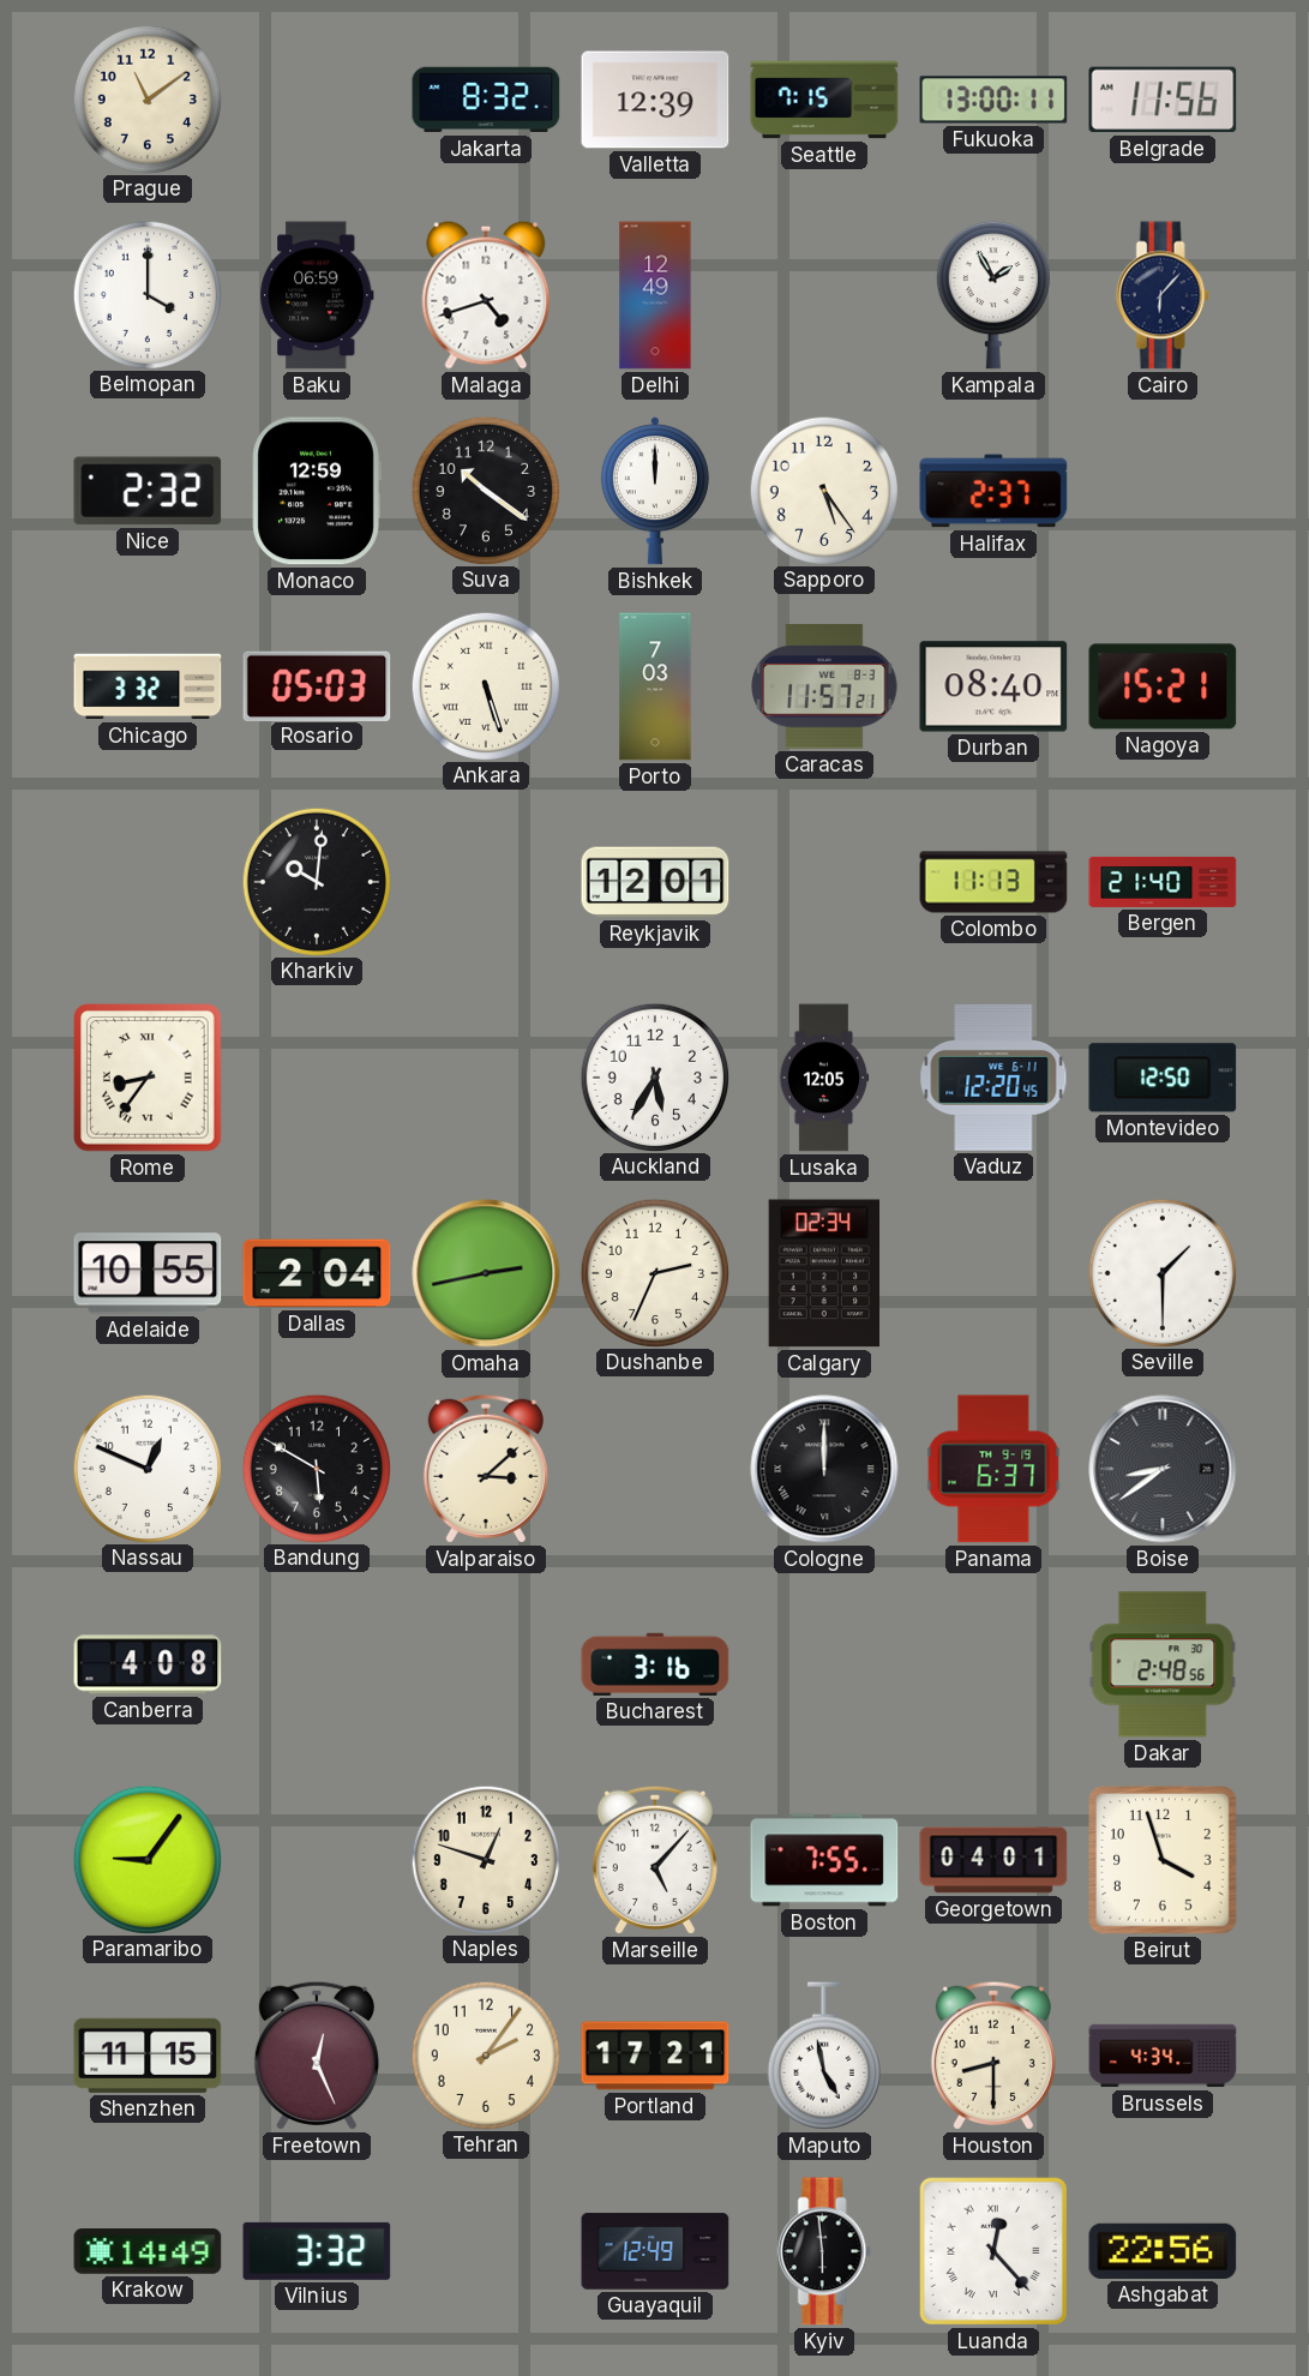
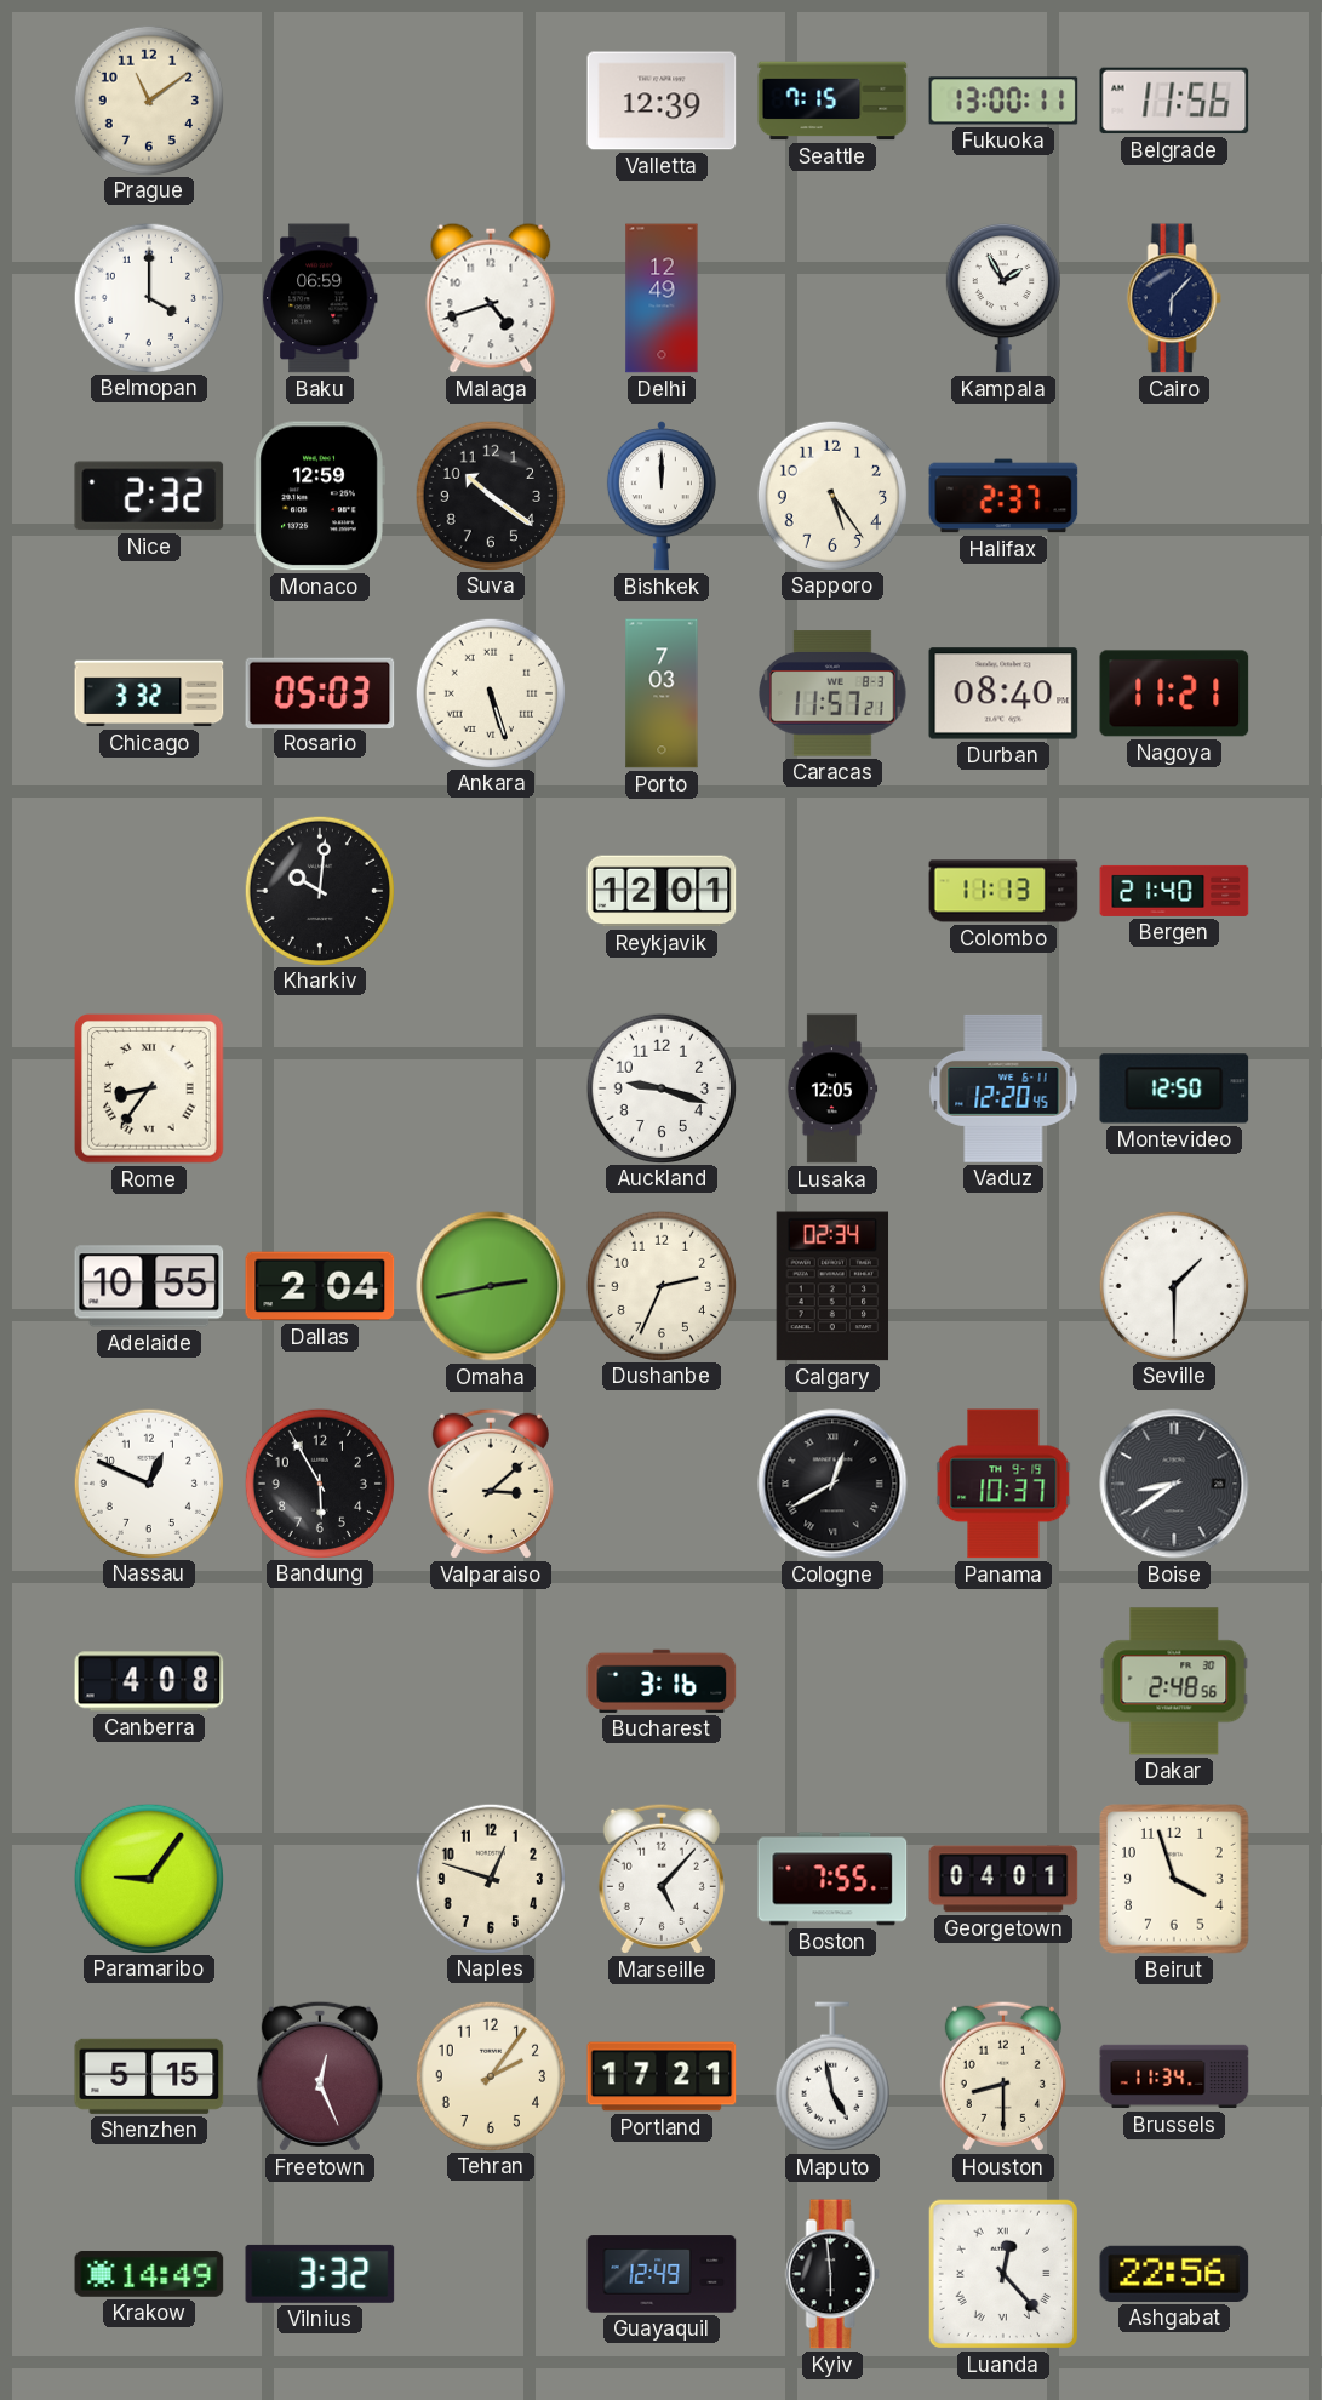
Jakarta: 8:32 -> none
Nagoya: 15:21 -> 11:21
Auckland: 5:35 -> 9:18
Bandung: 5:50 -> 5:55
Cologne: 12:00 -> 12:40
Panama: 6:37 -> 10:37
Shenzhen: 11:15 -> 5:15
Brussels: 4:34 -> 11:34
